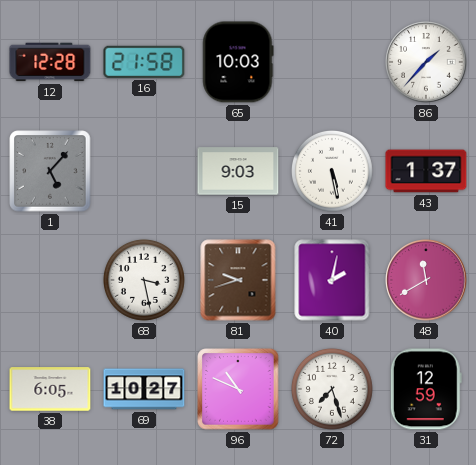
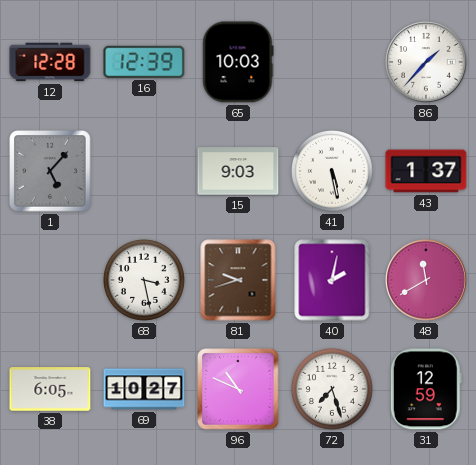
16: 21:58 -> 12:39
